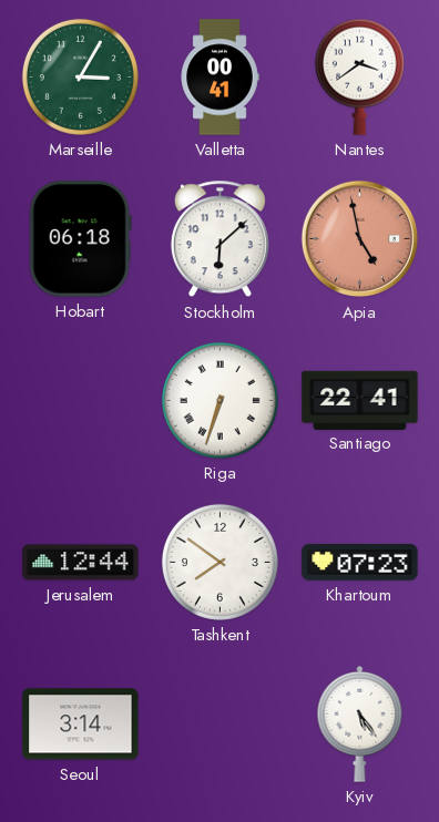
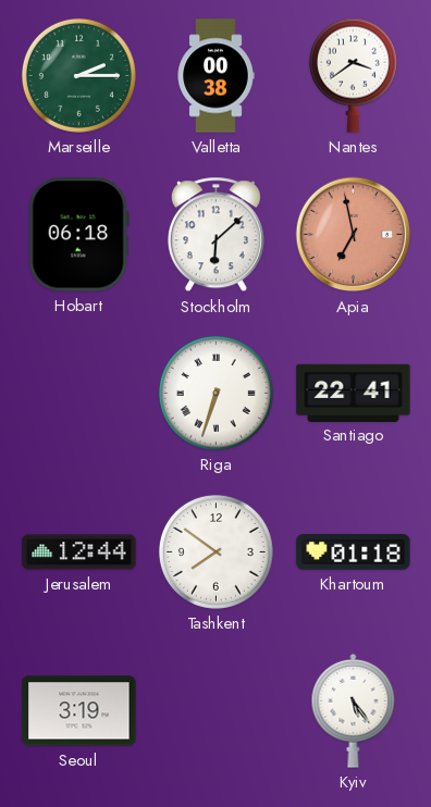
Marseille: 3:05 -> 2:15
Valletta: 00:41 -> 00:38
Apia: 4:58 -> 6:58
Khartoum: 07:23 -> 01:18
Seoul: 3:14 -> 3:19
